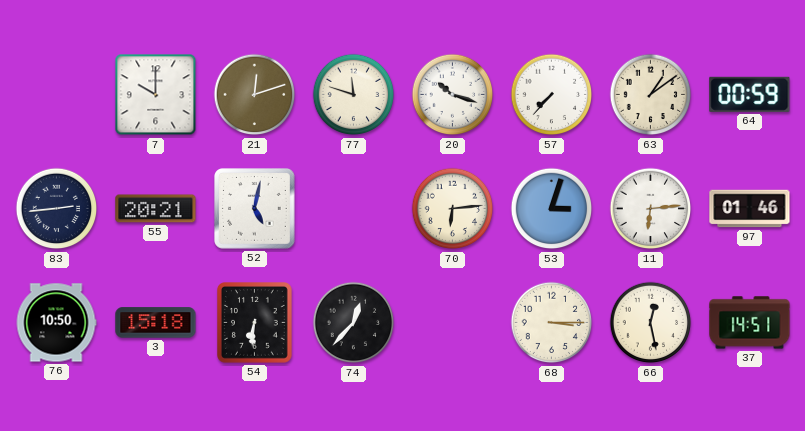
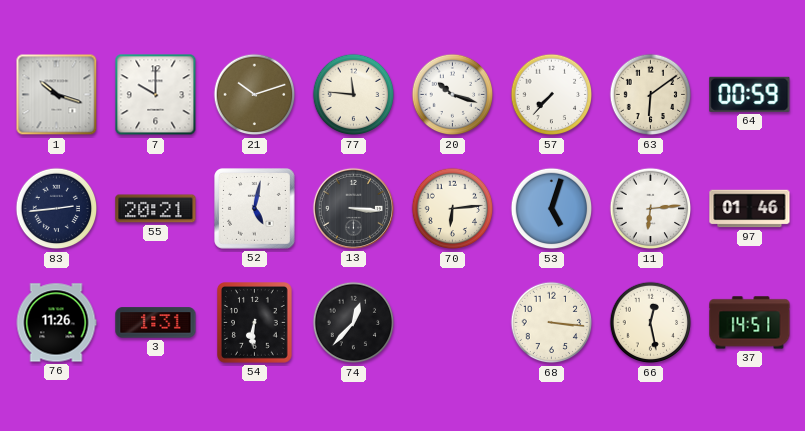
1: none -> 10:18
21: 12:12 -> 10:12
77: 11:48 -> 11:46
63: 1:09 -> 6:09
13: none -> 3:16
53: 3:03 -> 5:03
76: 10:50 -> 11:26
3: 15:18 -> 1:31
68: 3:15 -> 3:16
